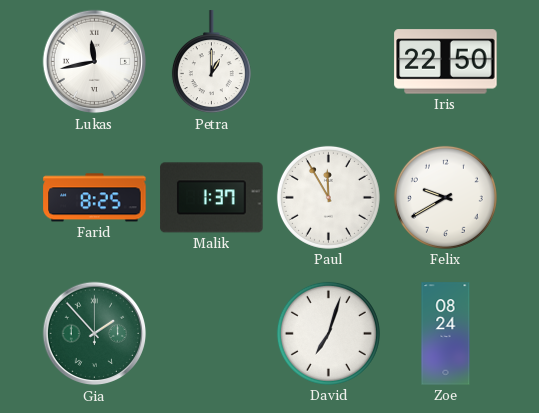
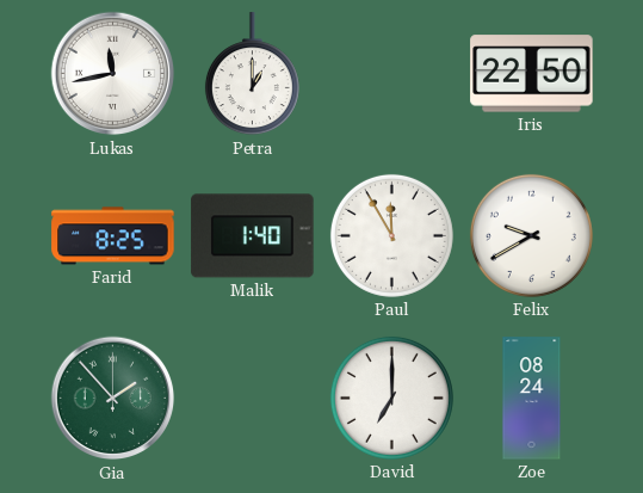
Malik: 1:37 -> 1:40
David: 7:03 -> 7:00
